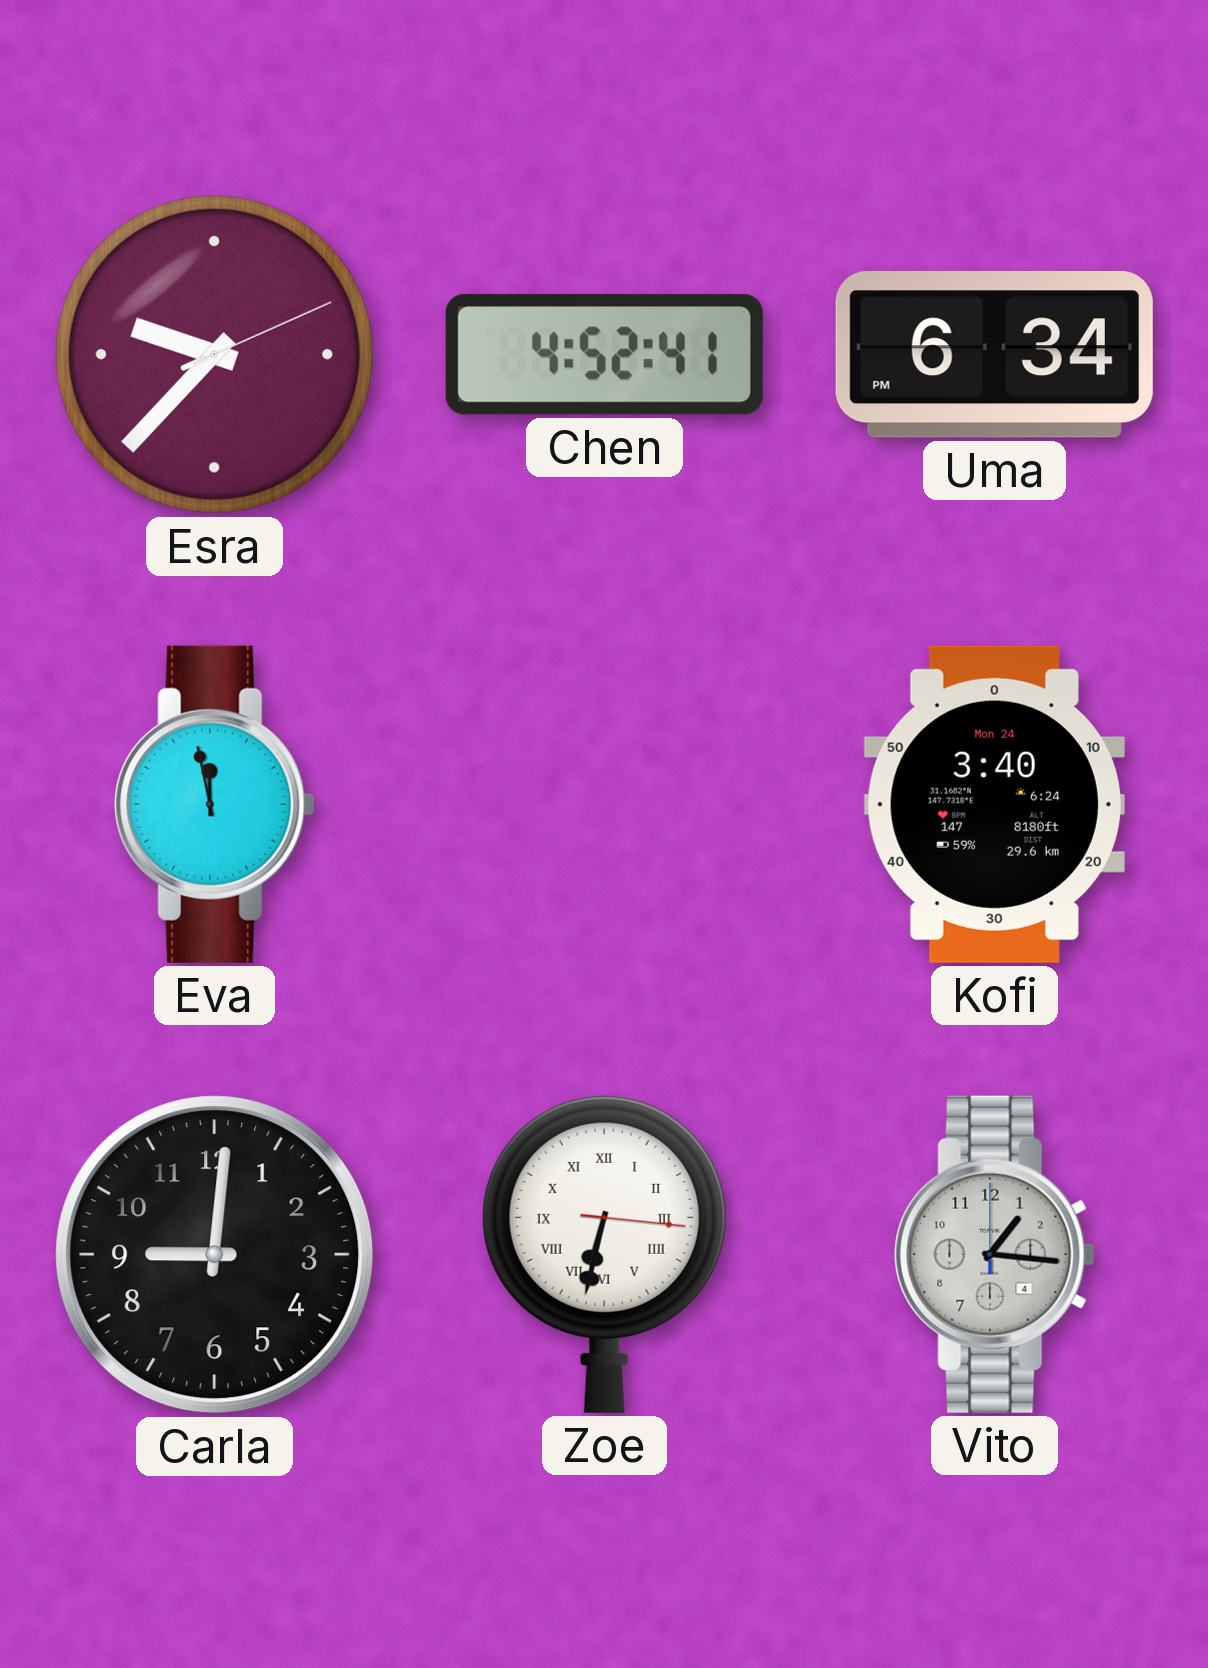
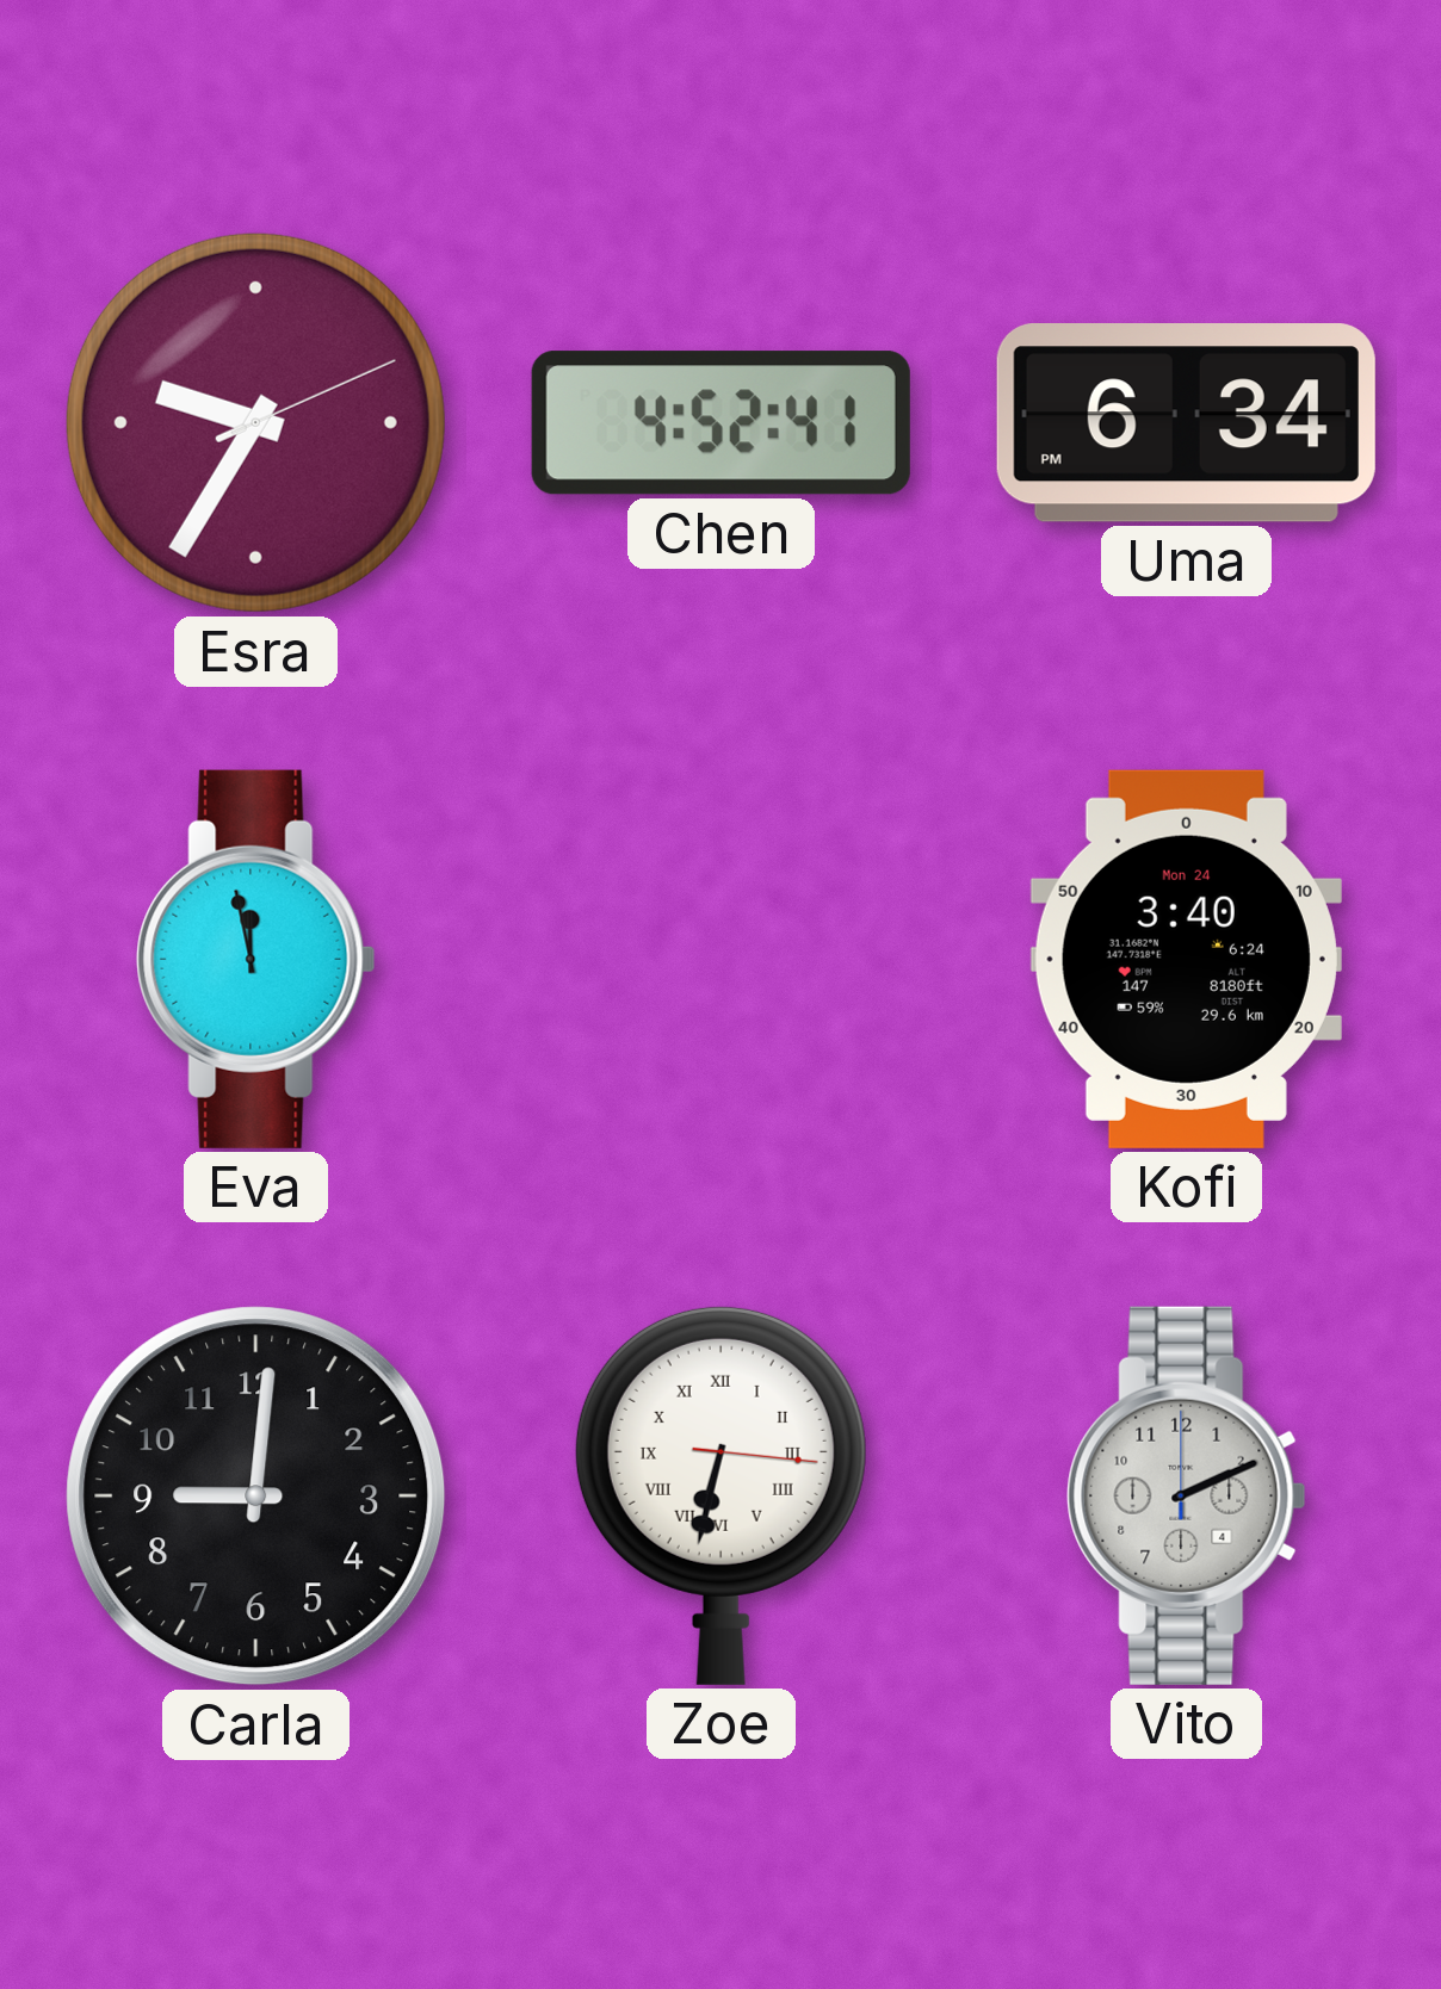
Esra: 9:37 -> 9:35
Vito: 1:16 -> 2:11
